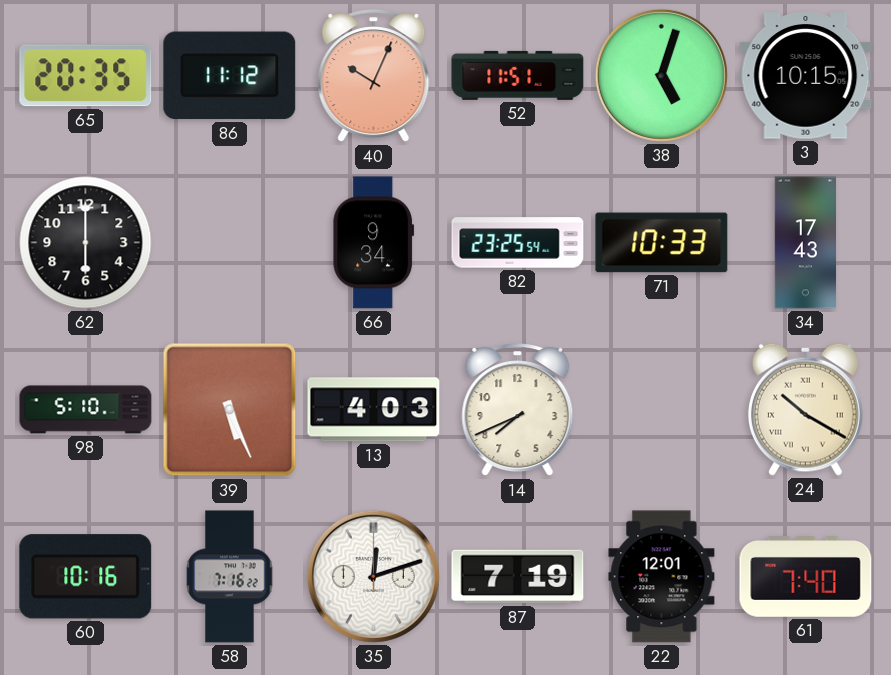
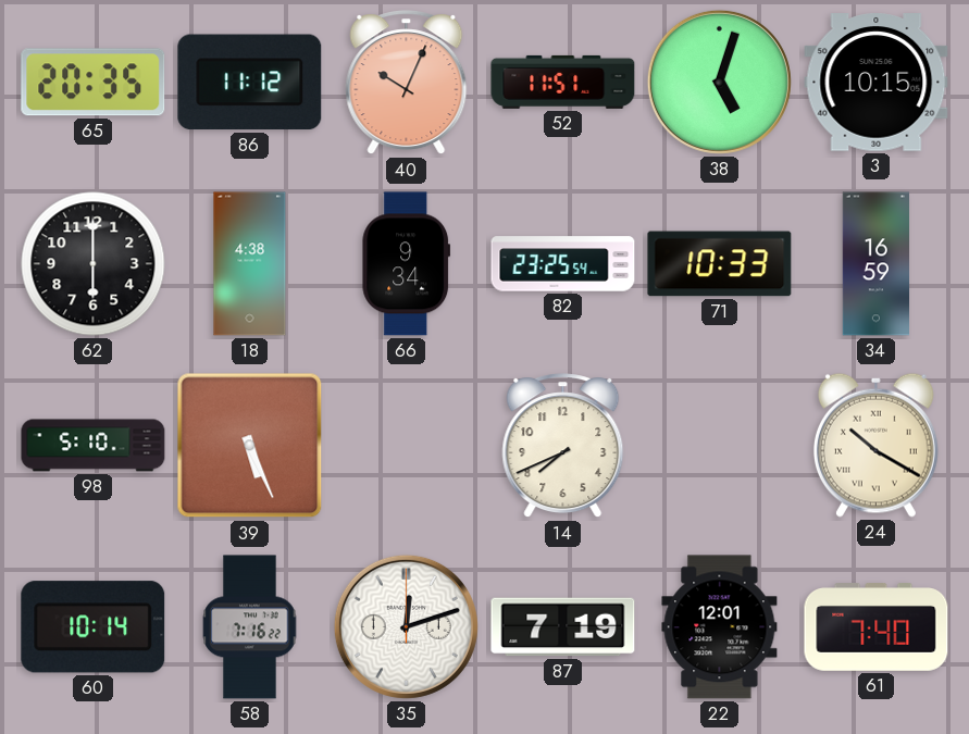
18: none -> 4:38
34: 17:43 -> 16:59
13: 4:03 -> none
60: 10:16 -> 10:14
